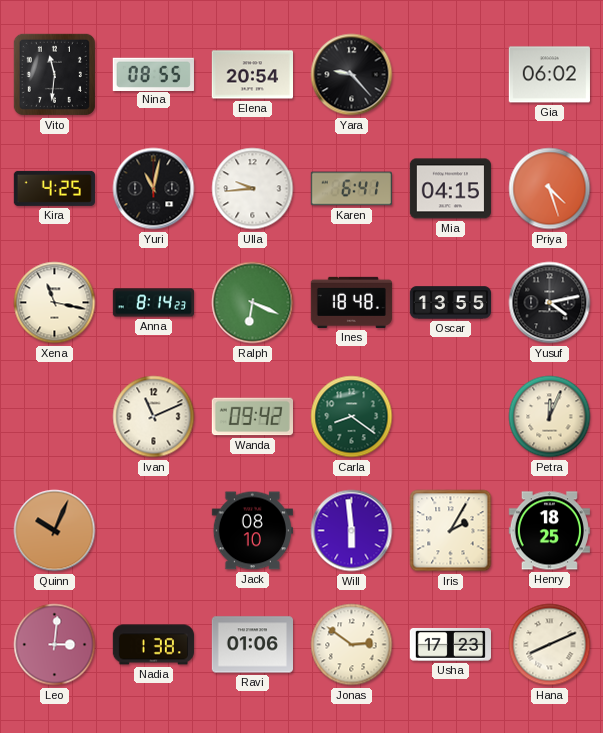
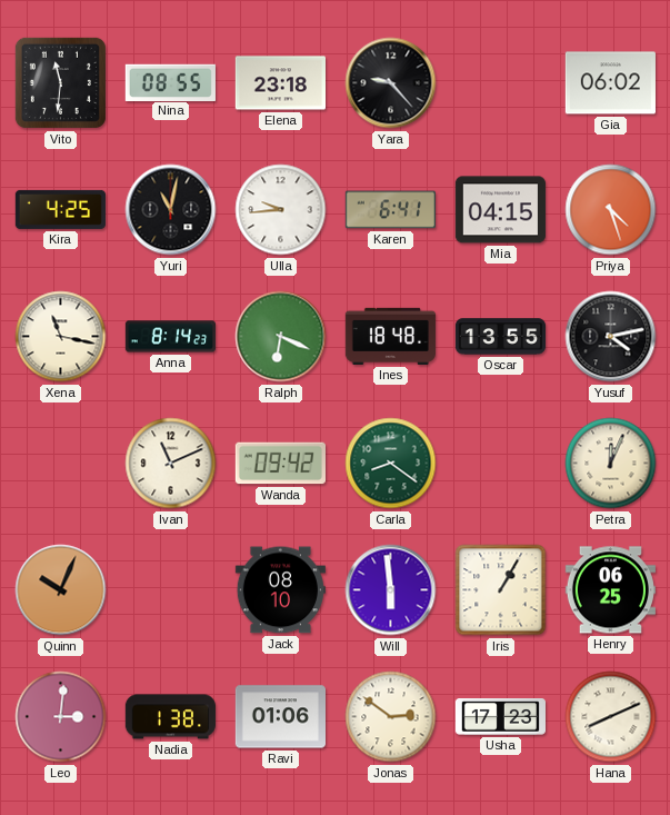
Elena: 20:54 -> 23:18
Iris: 2:05 -> 1:05
Henry: 18:25 -> 06:25
